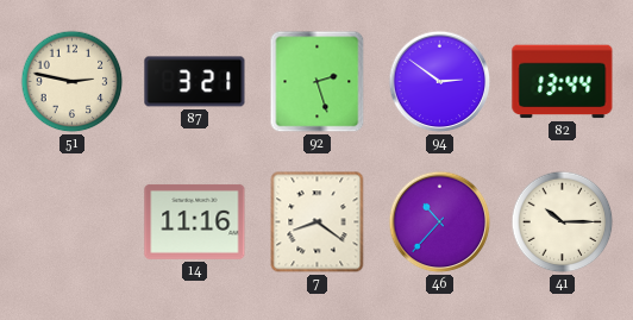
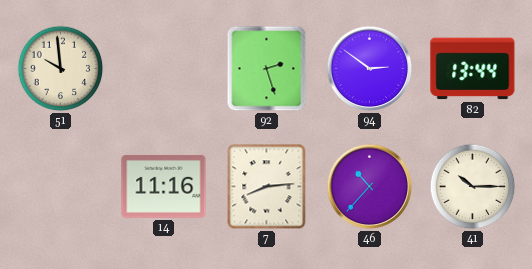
51: 2:47 -> 9:59
87: 3:21 -> none
7: 8:21 -> 8:14
